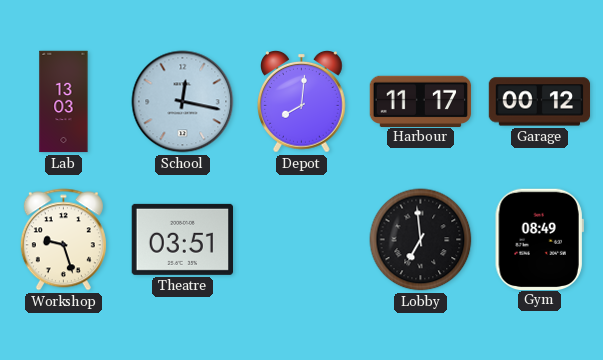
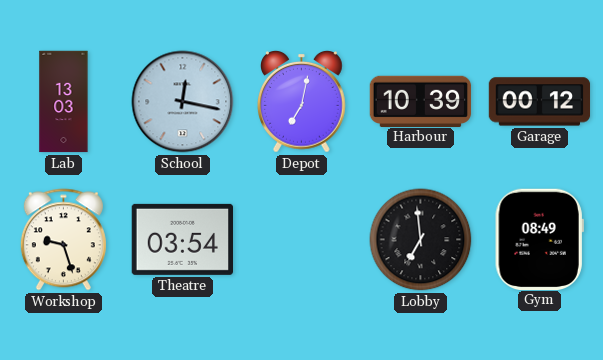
Depot: 8:01 -> 7:02
Harbour: 11:17 -> 10:39
Theatre: 03:51 -> 03:54
